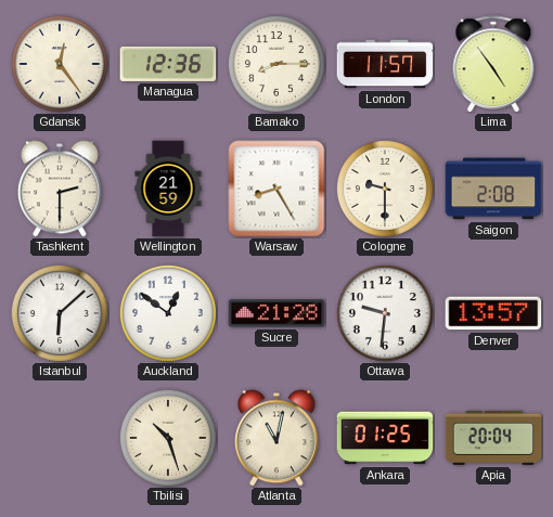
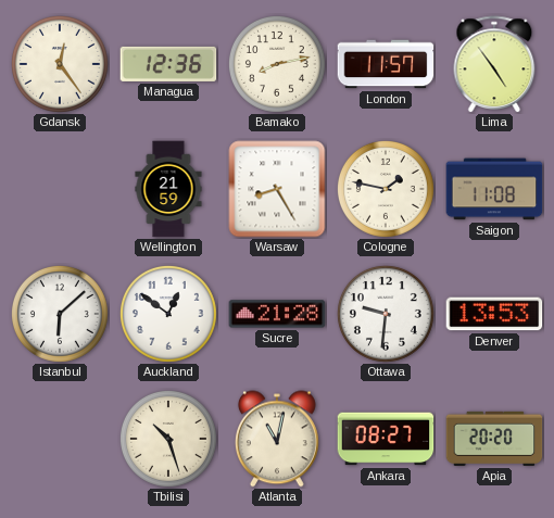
Bamako: 8:15 -> 8:13
Tashkent: 2:30 -> none
Cologne: 9:30 -> 1:47
Saigon: 2:08 -> 11:08
Denver: 13:57 -> 13:53
Ankara: 01:25 -> 08:27
Apia: 20:04 -> 20:20
